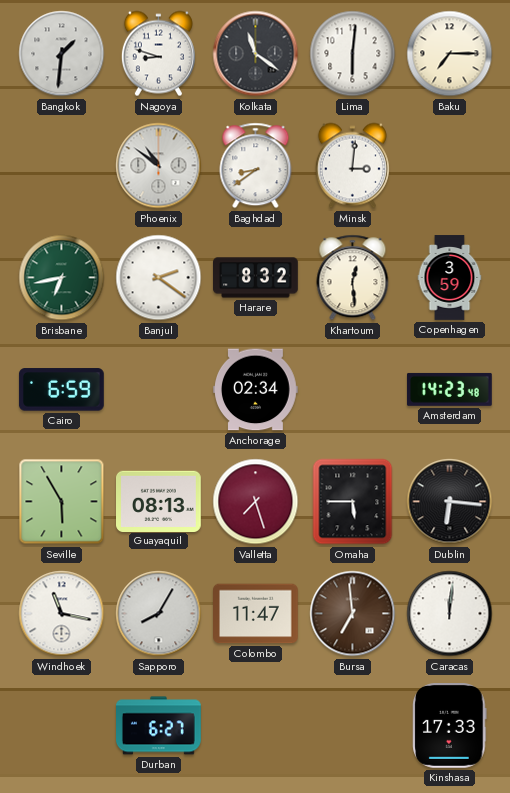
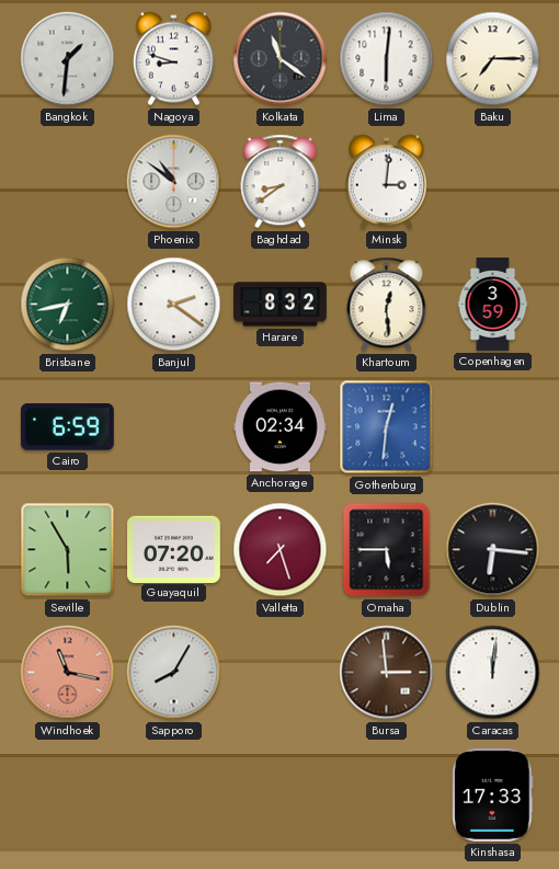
Gothenburg: none -> 12:31
Amsterdam: 14:23 -> none
Guayaquil: 08:13 -> 07:20
Windhoek dial: white -> salmon
Colombo: 11:47 -> none
Bursa: 6:59 -> 2:59
Durban: 6:27 -> none
